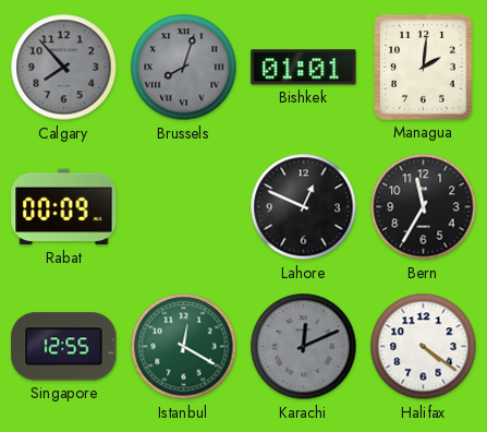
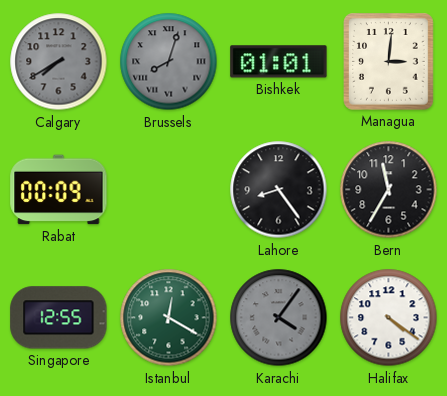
Calgary: 7:53 -> 7:40
Managua: 2:01 -> 3:01
Lahore: 12:49 -> 8:24
Karachi: 12:11 -> 4:06
